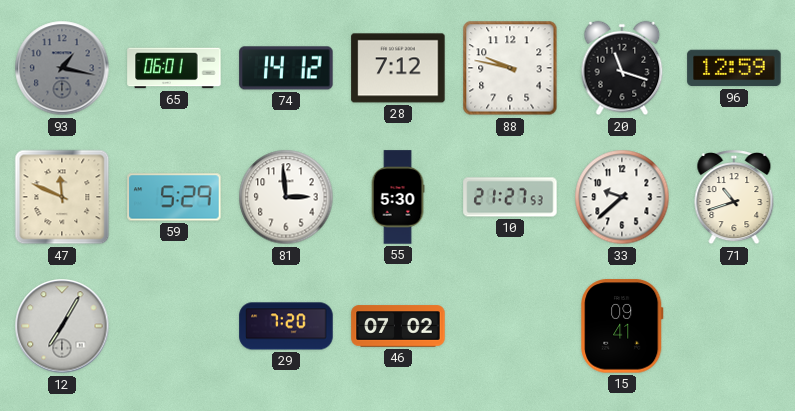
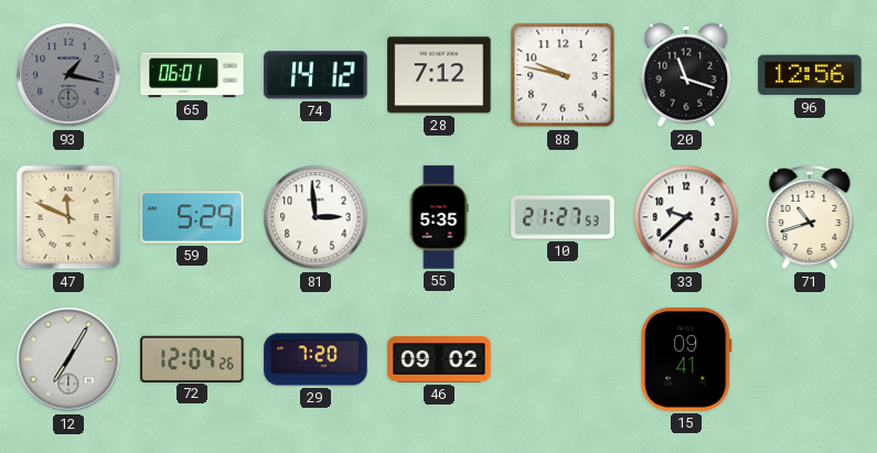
96: 12:59 -> 12:56
55: 5:30 -> 5:35
72: none -> 12:04
46: 07:02 -> 09:02
